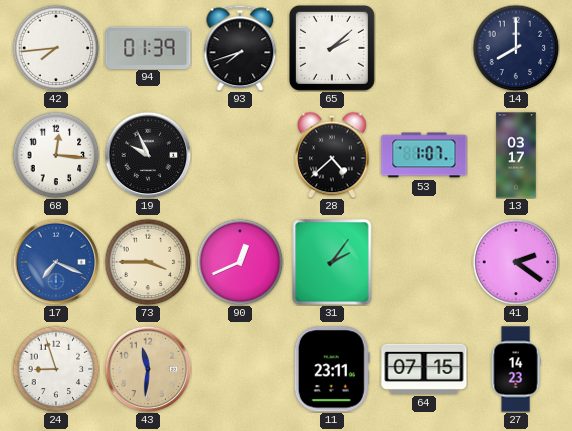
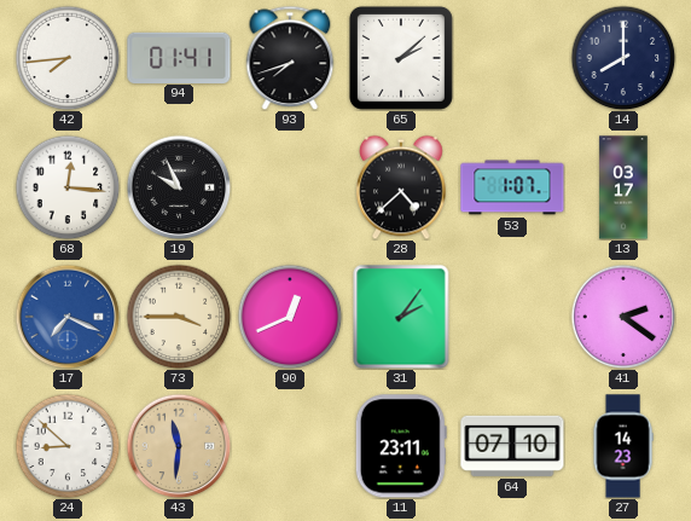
94: 01:39 -> 01:41
24: 8:57 -> 8:52
64: 07:15 -> 07:10
